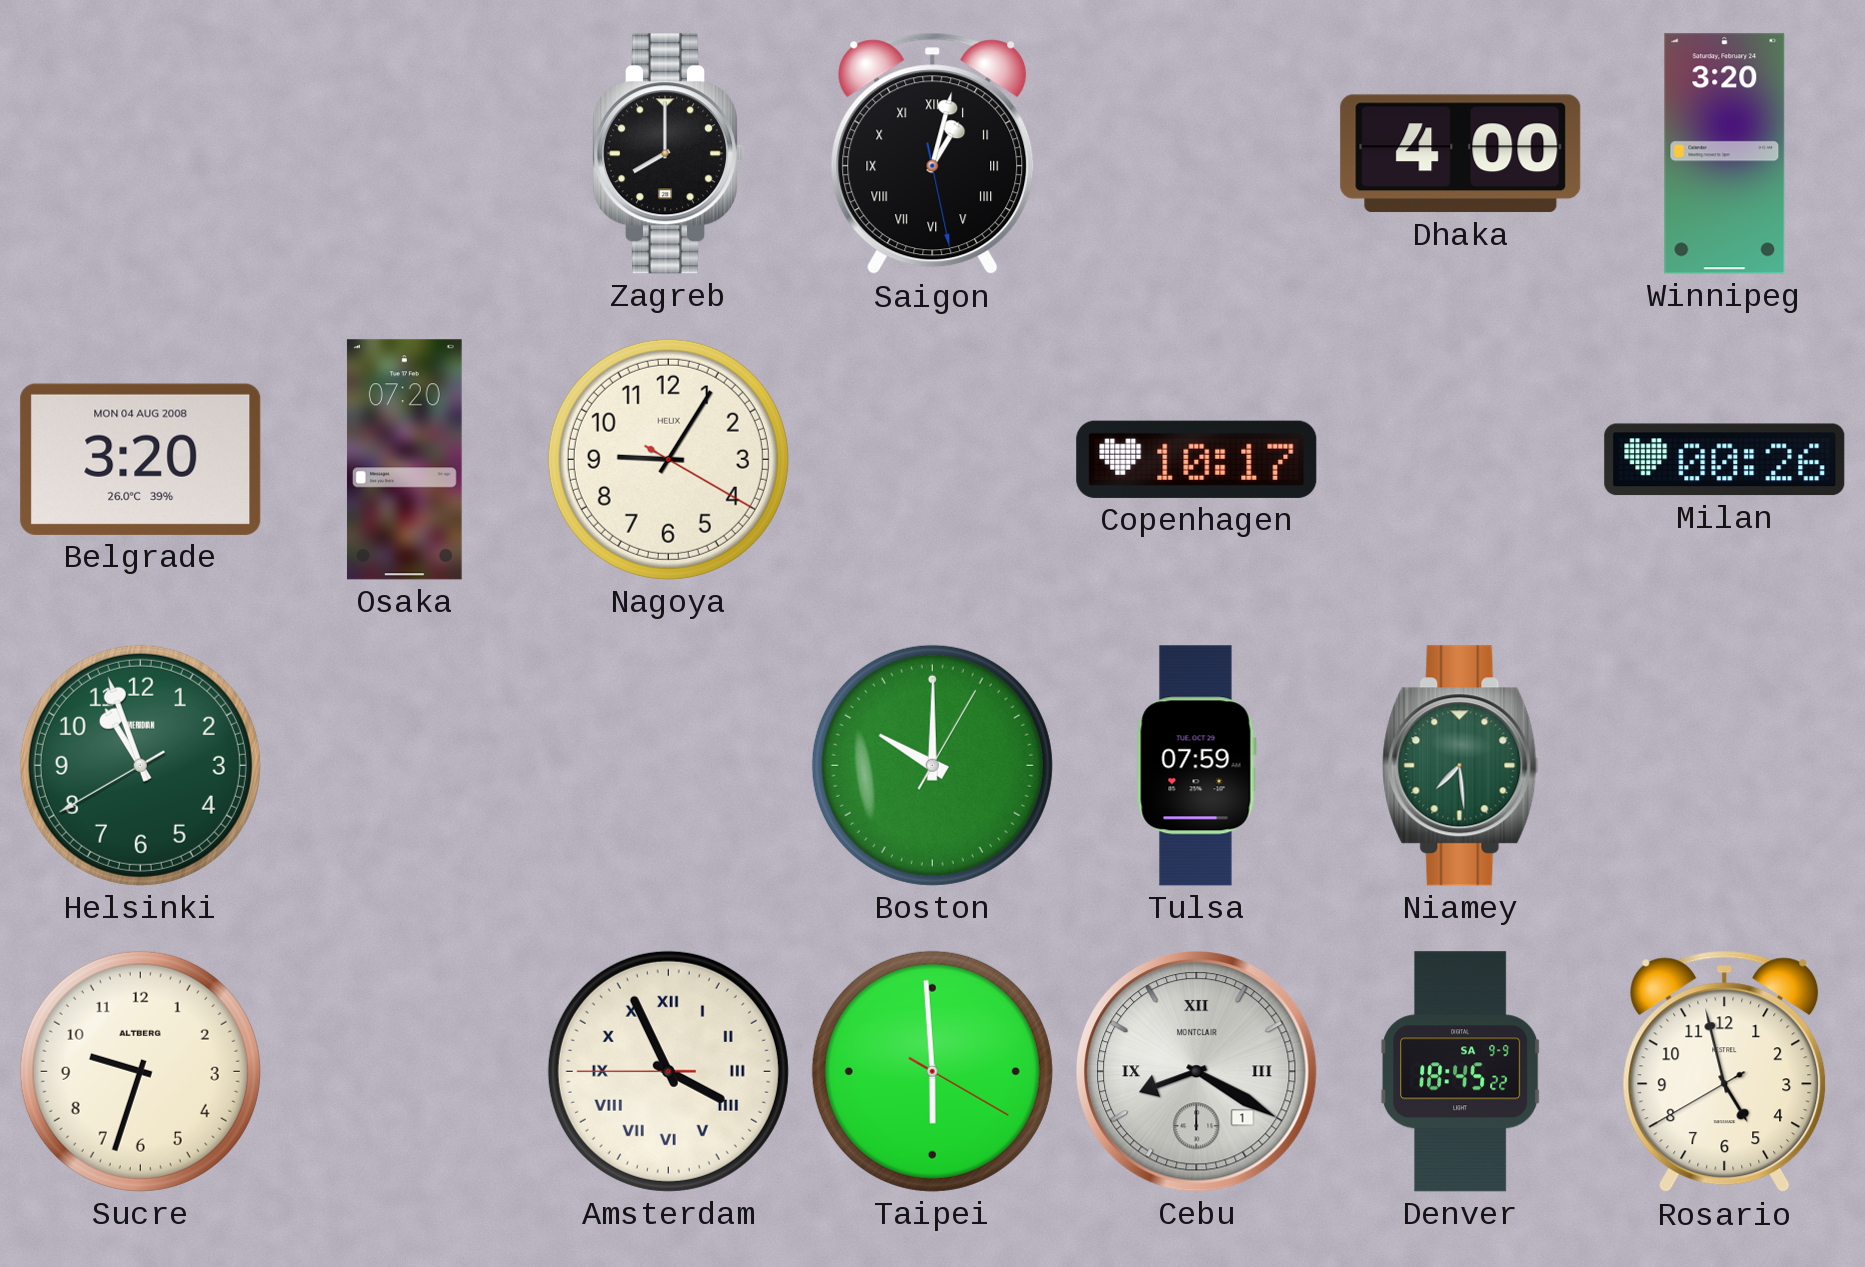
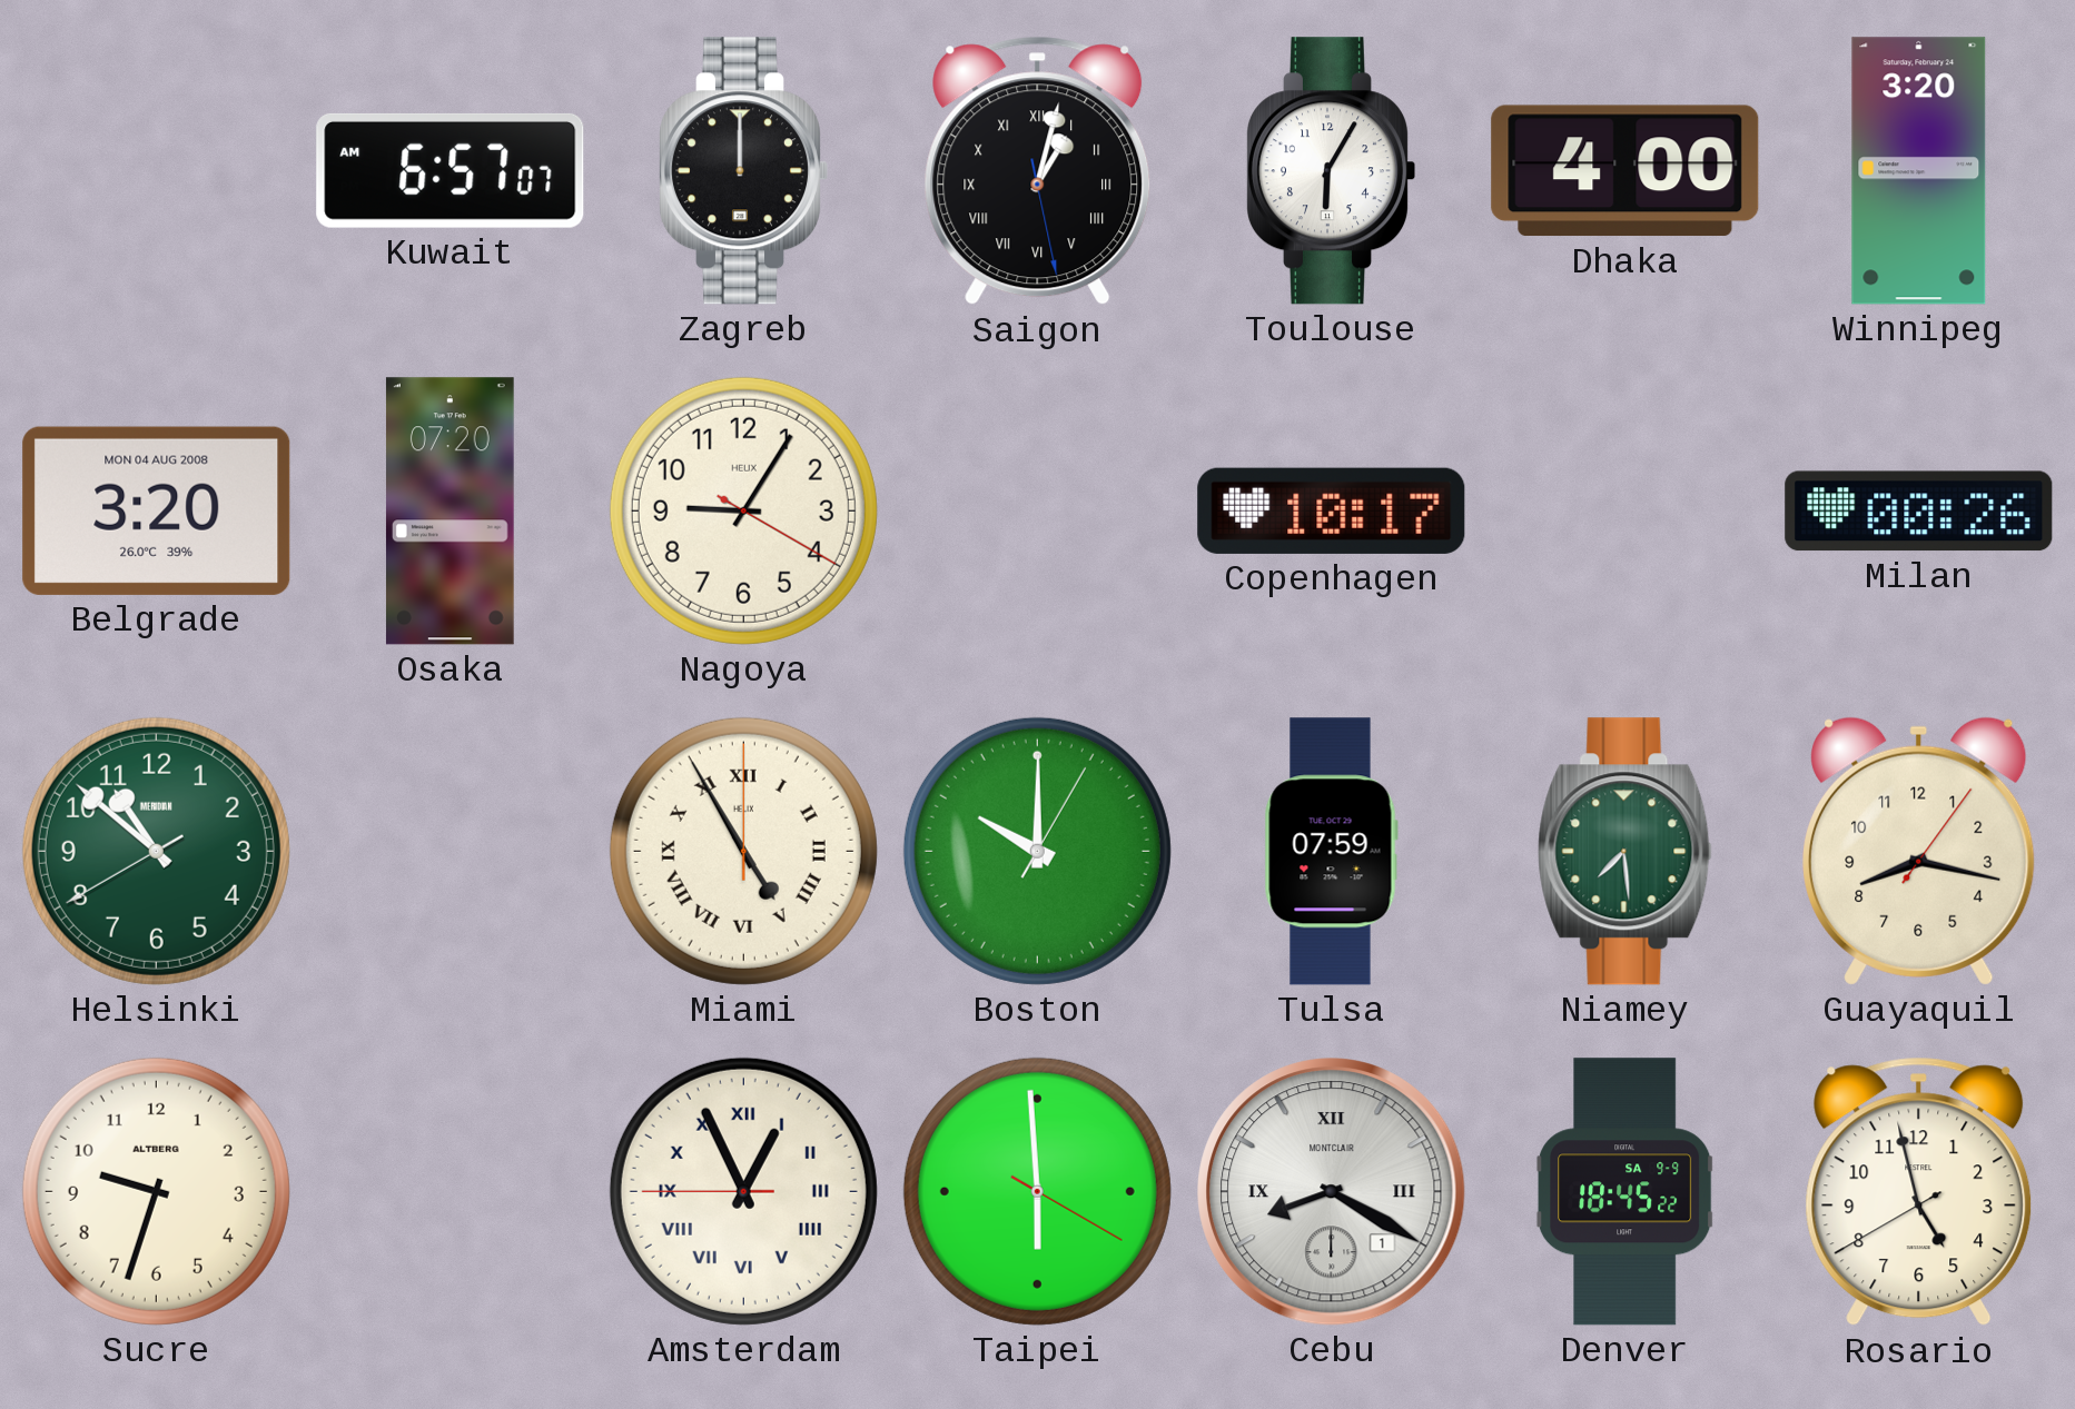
Kuwait: none -> 6:57
Zagreb: 8:00 -> 12:00
Toulouse: none -> 6:05
Helsinki: 10:56 -> 10:51
Miami: none -> 4:55
Guayaquil: none -> 8:17
Amsterdam: 3:55 -> 12:55
